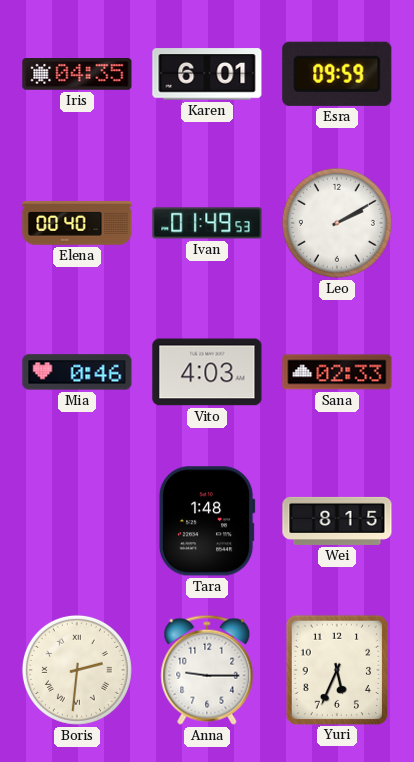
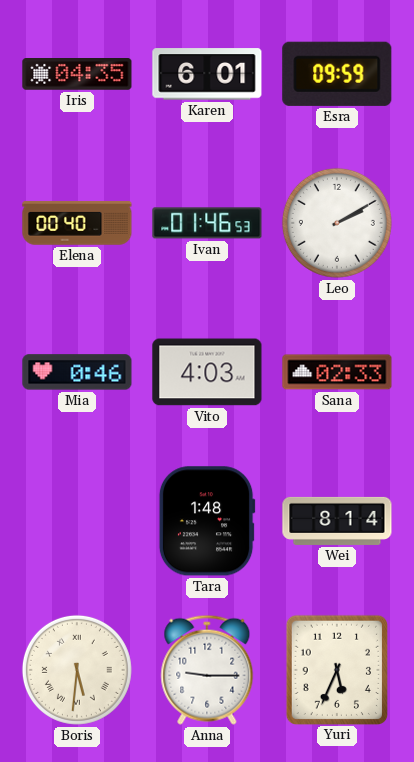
Ivan: 01:49 -> 01:46
Wei: 8:15 -> 8:14
Boris: 2:31 -> 5:31
